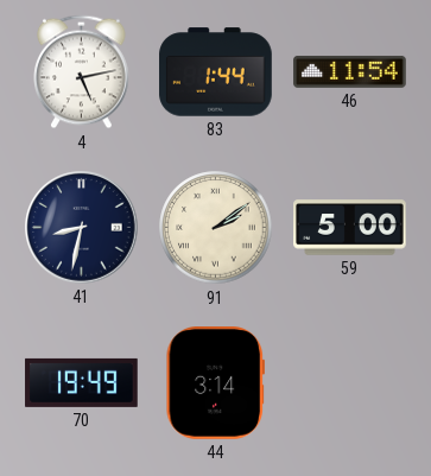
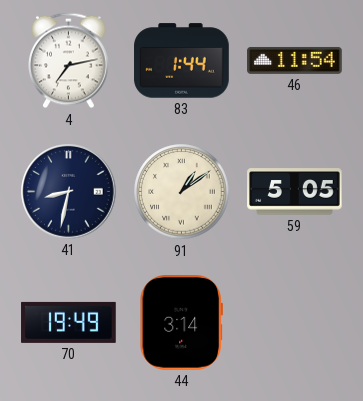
4: 5:13 -> 7:13
91: 2:09 -> 1:09
59: 5:00 -> 5:05
